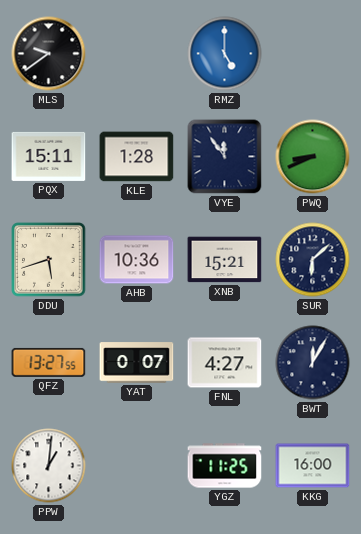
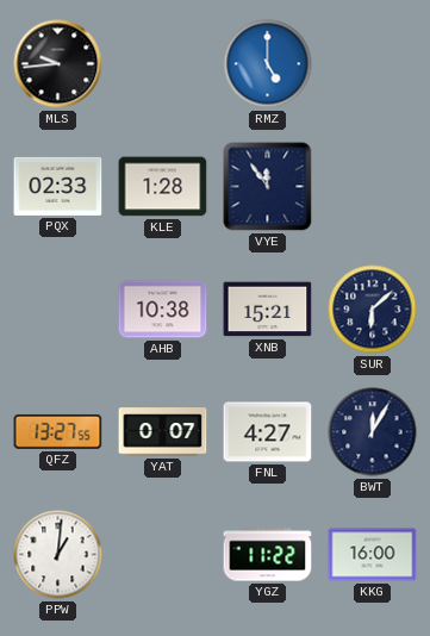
MLS: 9:39 -> 9:44
PQX: 15:11 -> 02:33
PWQ: 8:41 -> none
DDU: 5:42 -> none
AHB: 10:36 -> 10:38
YGZ: 11:25 -> 11:22
